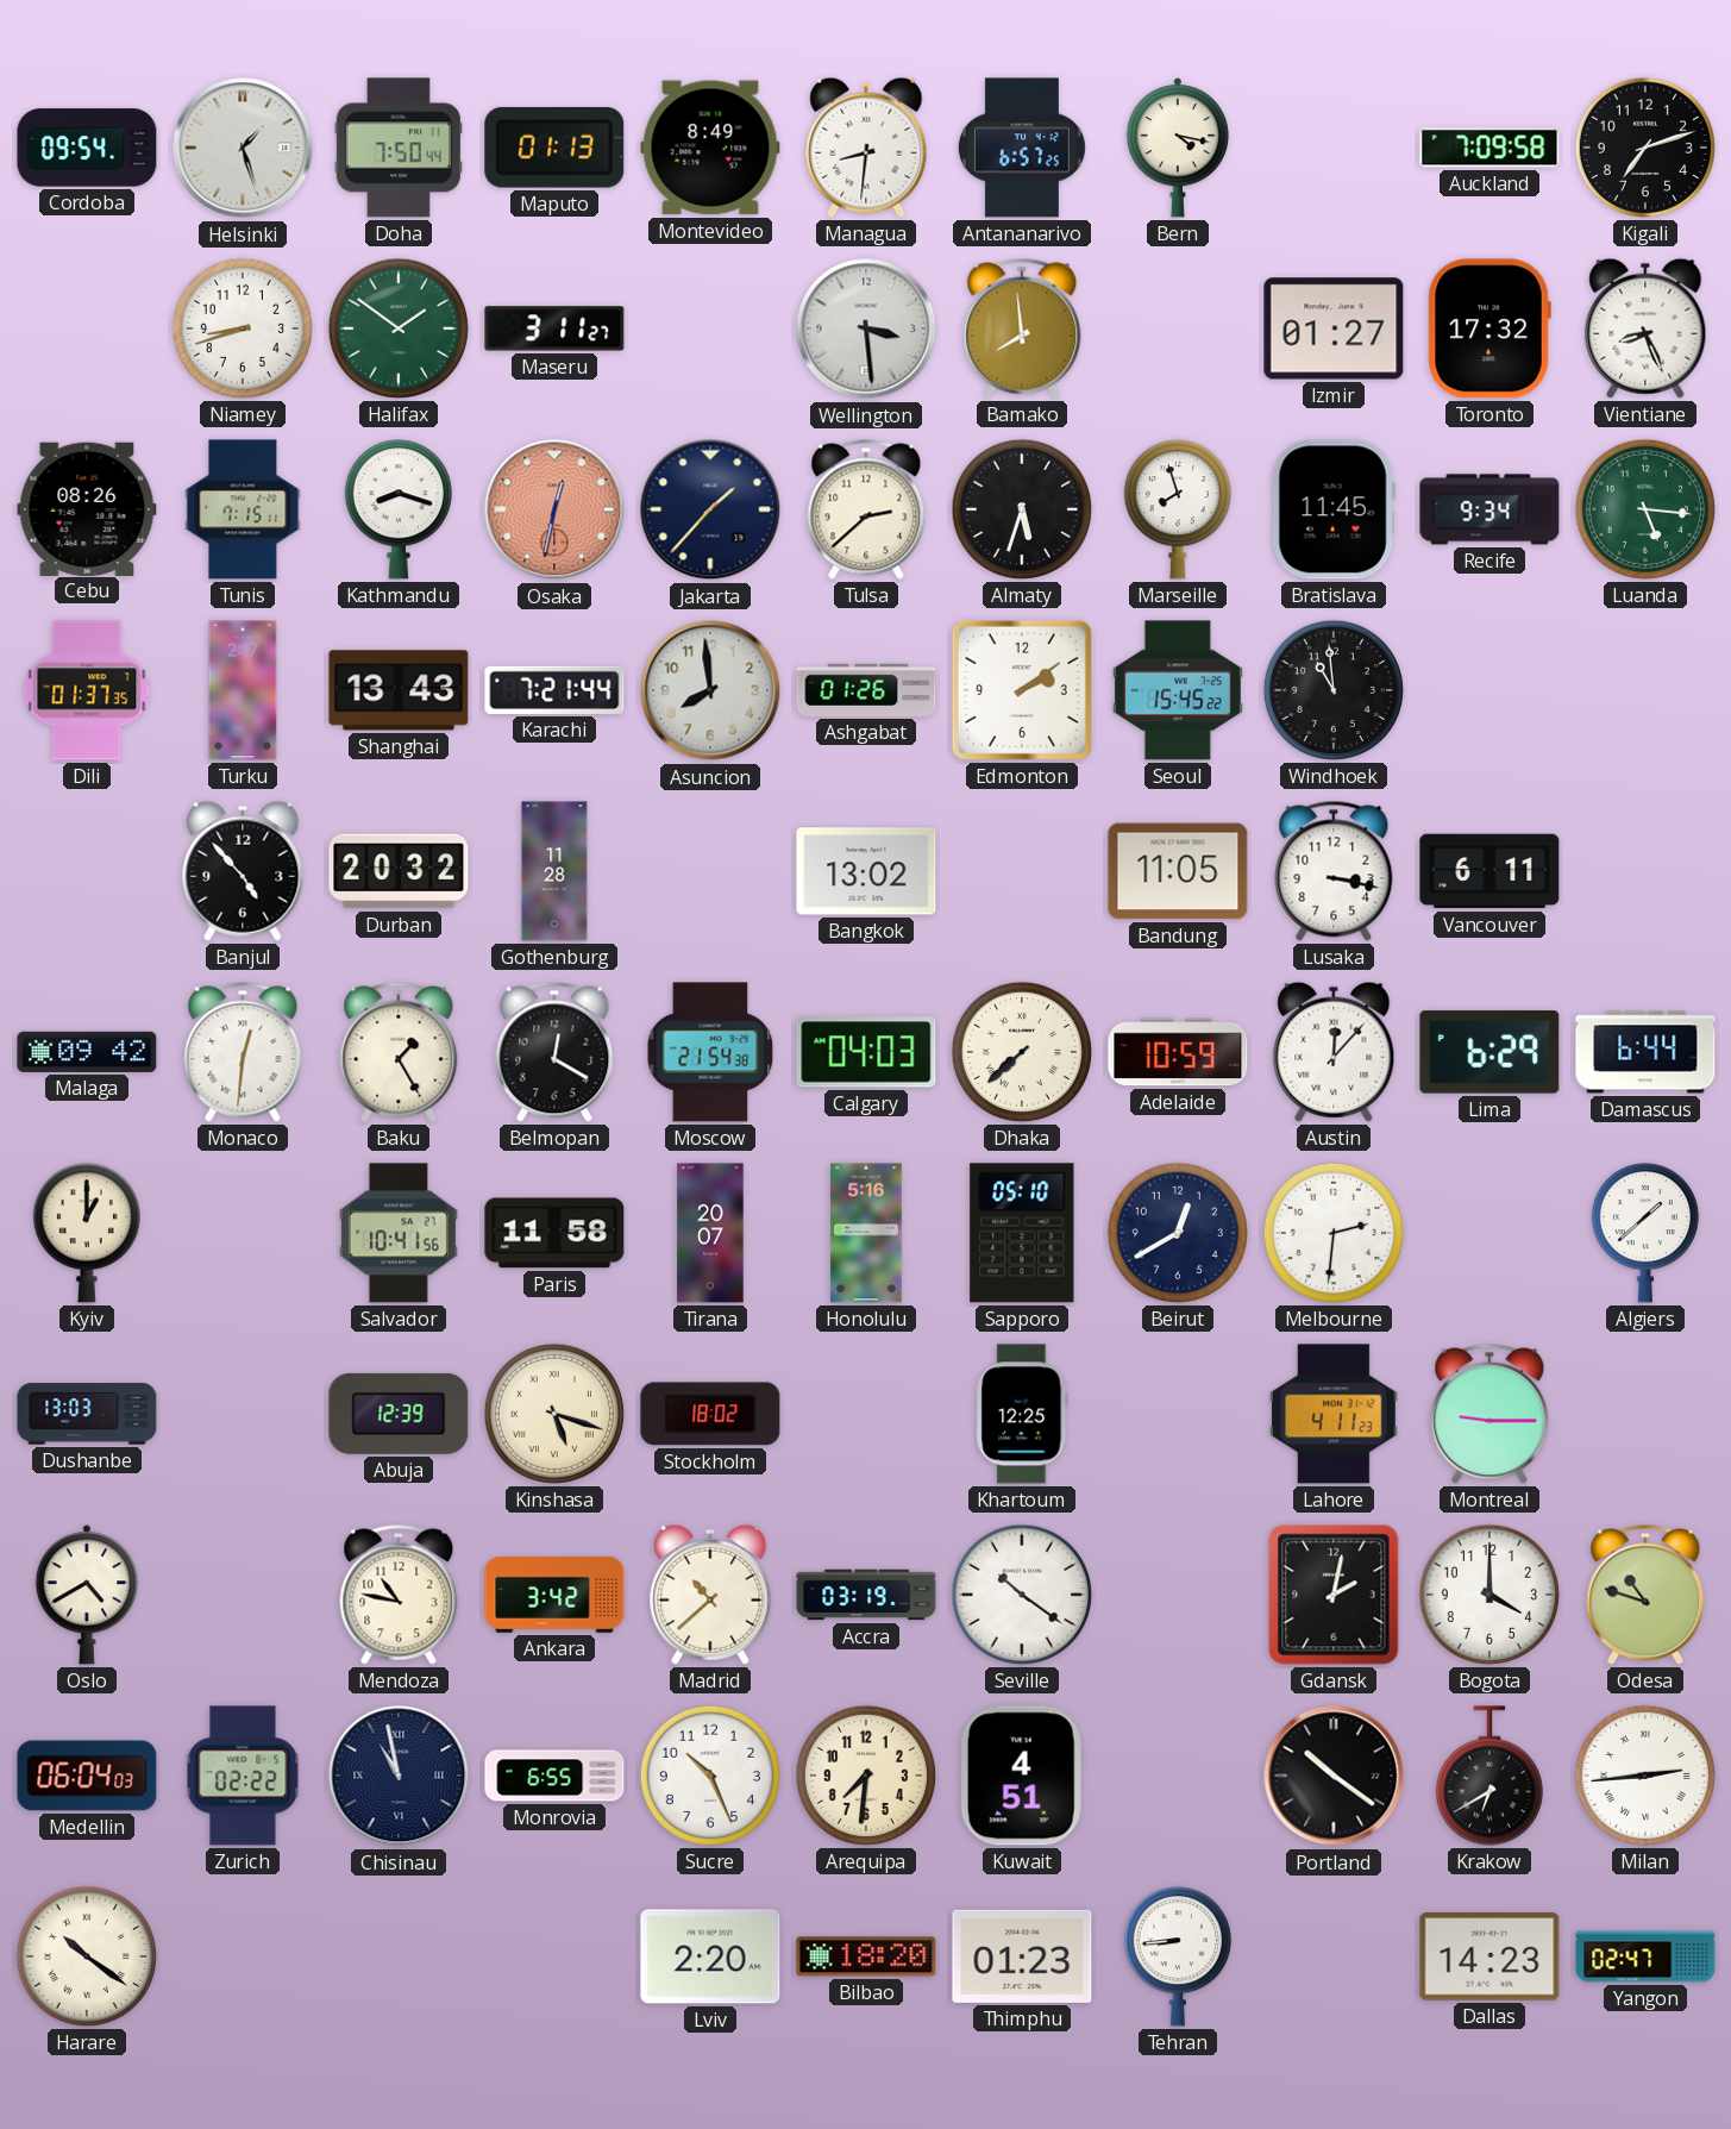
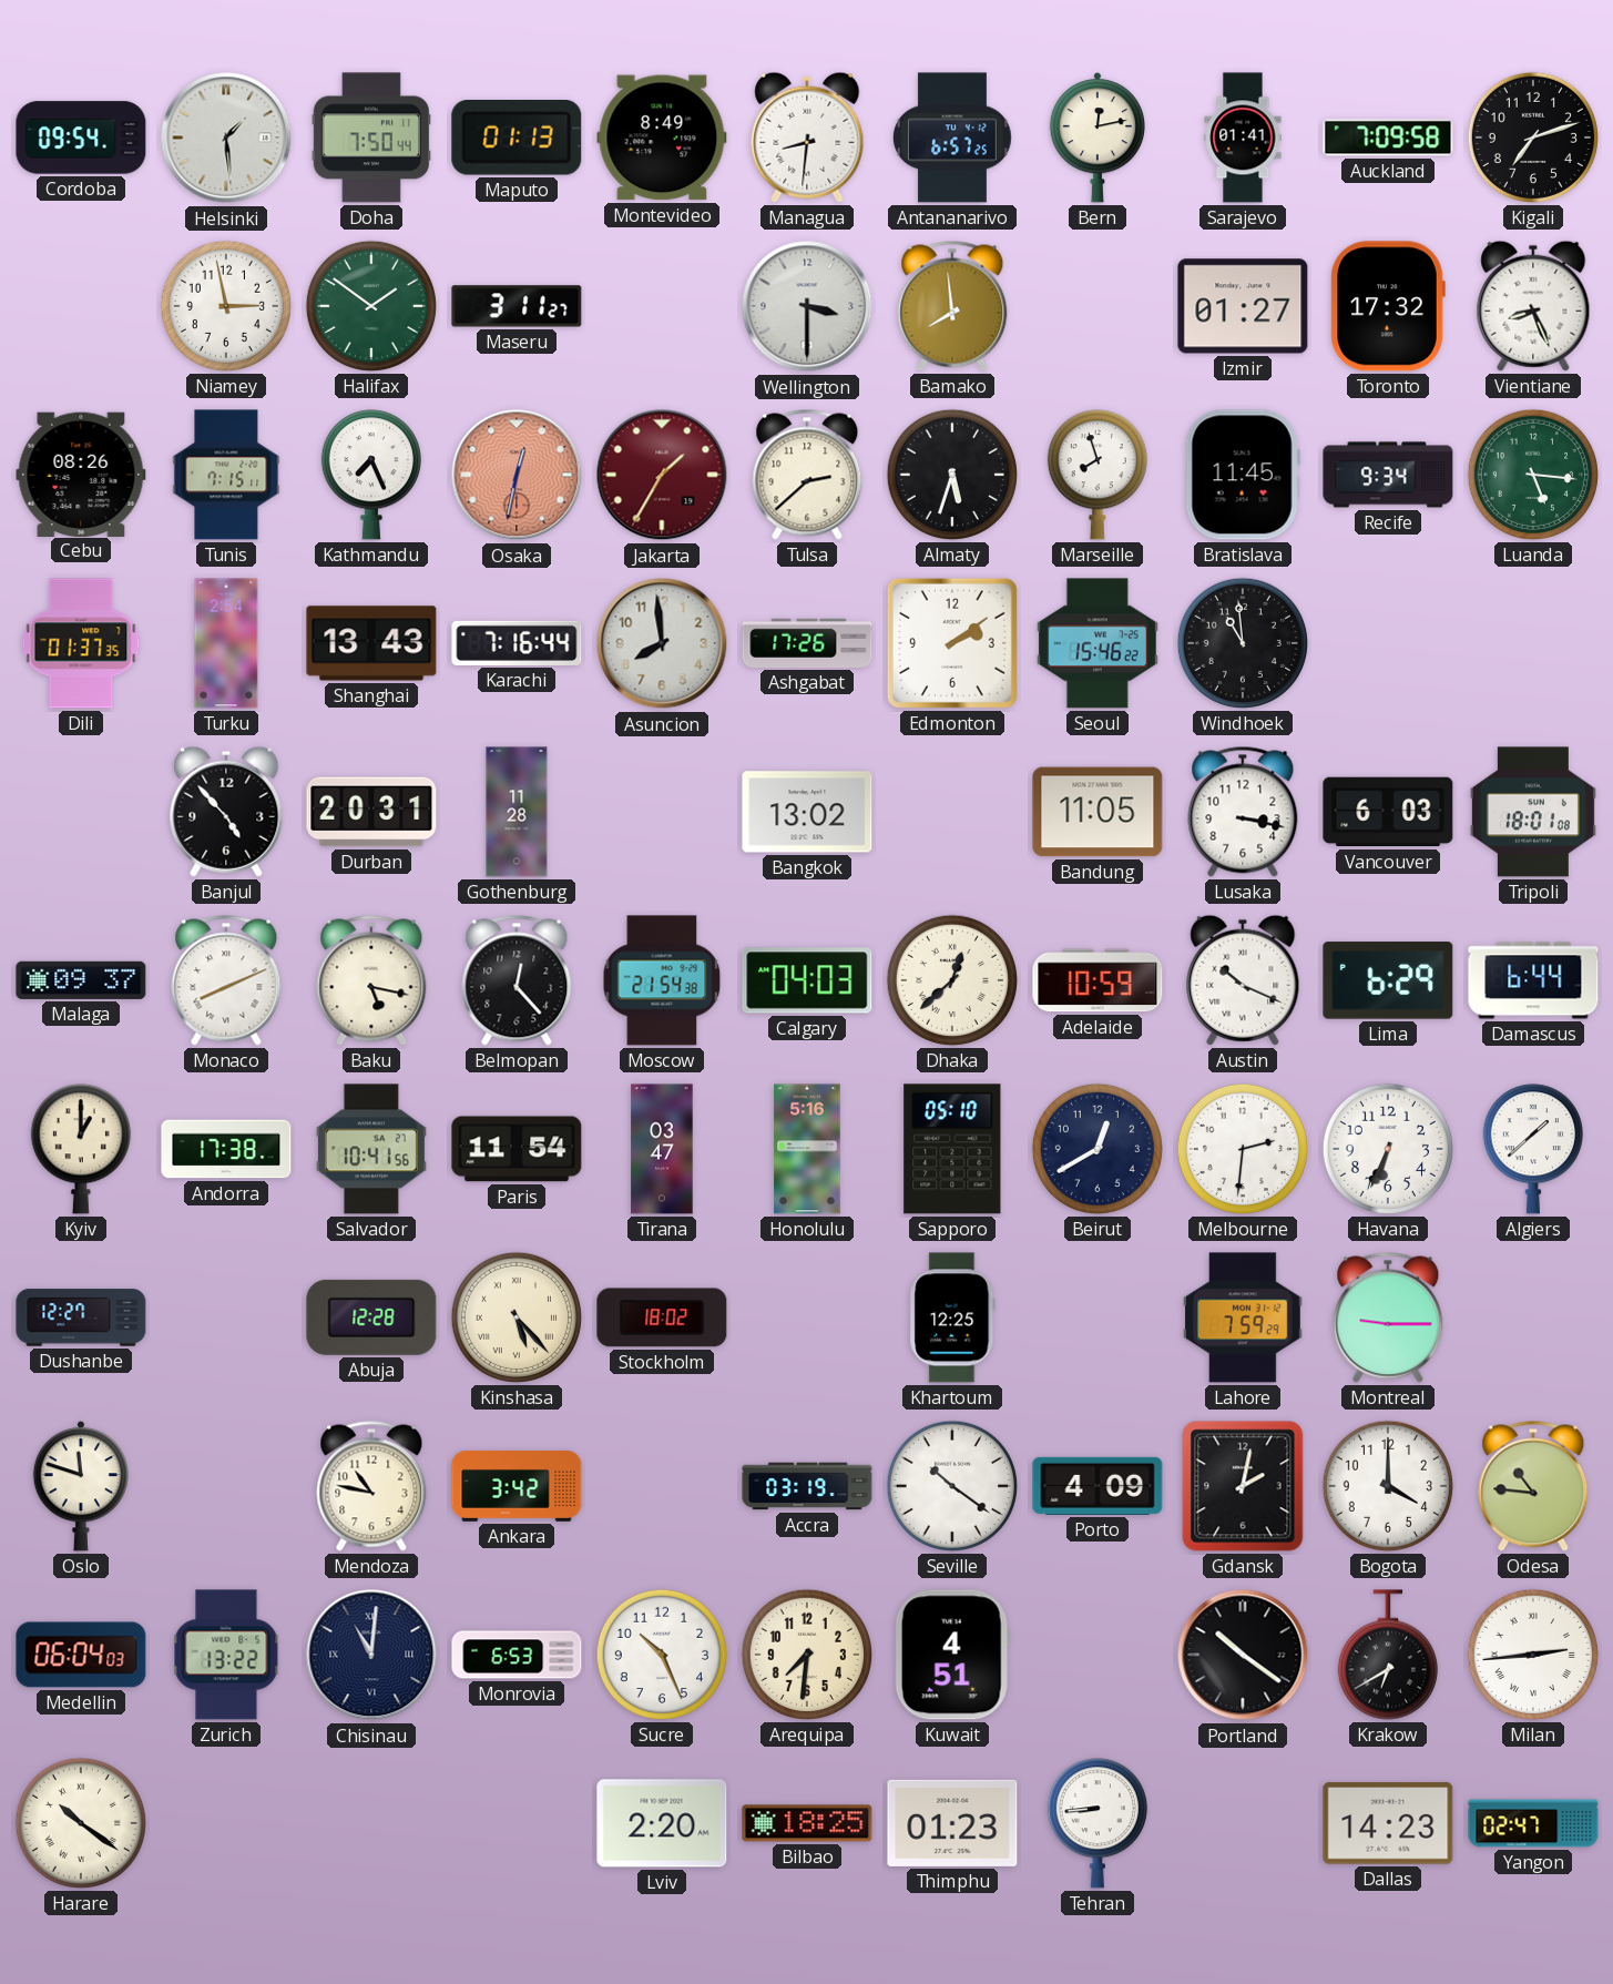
Helsinki: 1:27 -> 1:29
Bern: 4:17 -> 12:13
Sarajevo: none -> 01:41
Niamey: 8:42 -> 2:58
Wellington: 3:29 -> 3:30
Kathmandu: 8:18 -> 7:26
Jakarta: 1:37 -> 1:35
Jakarta dial: navy -> burgundy
Turku: 2:17 -> 2:54
Karachi: 7:21 -> 7:16
Ashgabat: 01:26 -> 17:26
Seoul: 15:45 -> 15:46
Durban: 20:32 -> 20:31
Vancouver: 6:11 -> 6:03
Tripoli: none -> 18:01
Malaga: 09:42 -> 09:37
Monaco: 12:31 -> 8:11
Baku: 1:25 -> 5:17
Belmopan: 12:20 -> 12:23
Dhaka: 7:38 -> 12:38
Austin: 12:07 -> 10:19
Andorra: none -> 17:38
Paris: 11:58 -> 11:54
Tirana: 20:07 -> 03:47
Havana: none -> 6:34
Dushanbe: 13:03 -> 12:27
Abuja: 12:39 -> 12:28
Kinshasa: 5:18 -> 5:23
Lahore: 4:11 -> 7:59
Oslo: 4:40 -> 11:48
Madrid: 10:38 -> none
Porto: none -> 4:09
Odesa: 10:48 -> 10:46
Zurich: 02:22 -> 13:22
Chisinau: 10:58 -> 11:01
Monrovia: 6:55 -> 6:53
Bilbao: 18:20 -> 18:25
